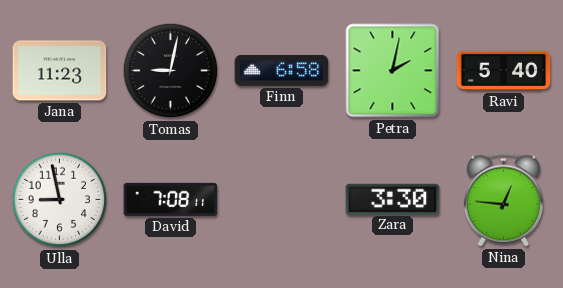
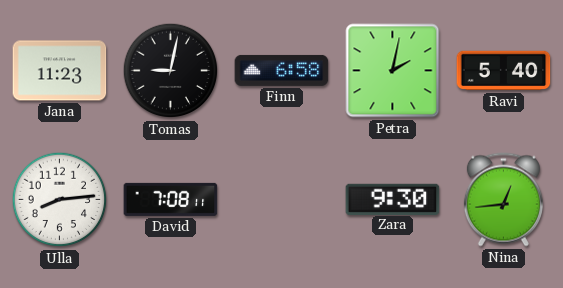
Ulla: 8:58 -> 8:14
Zara: 3:30 -> 9:30
Nina: 12:46 -> 12:44
